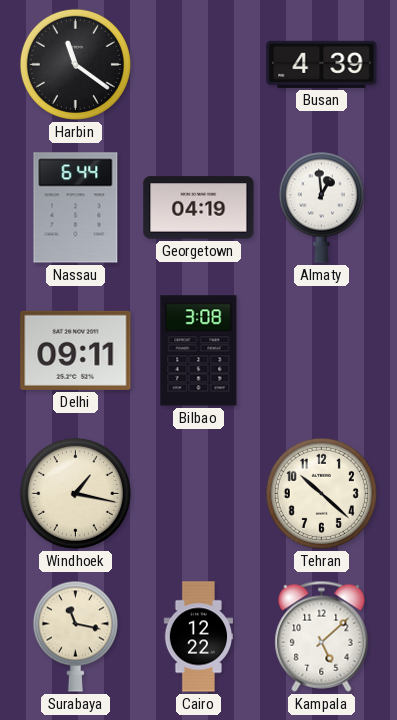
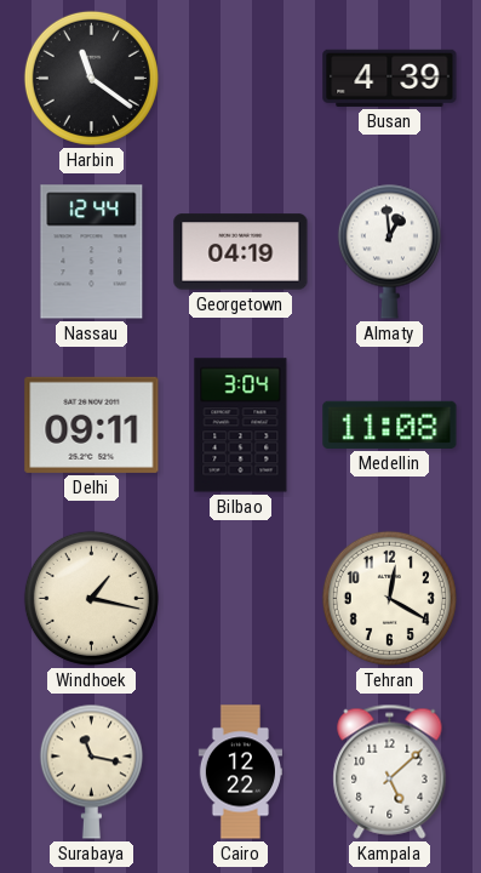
Nassau: 6:44 -> 12:44
Bilbao: 3:08 -> 3:04
Medellin: none -> 11:08
Tehran: 10:22 -> 12:20
